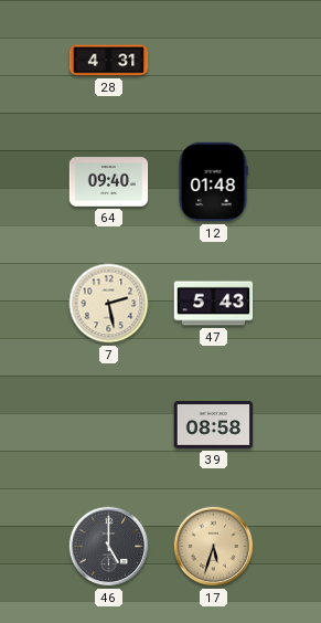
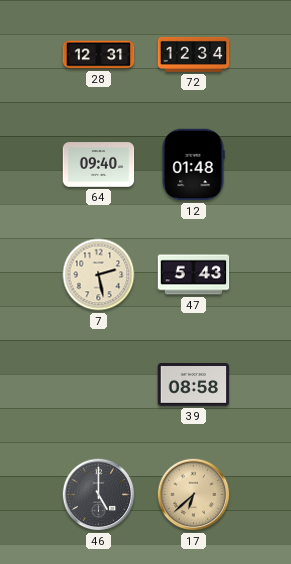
28: 4:31 -> 12:31
72: none -> 12:34
17: 5:33 -> 6:38
